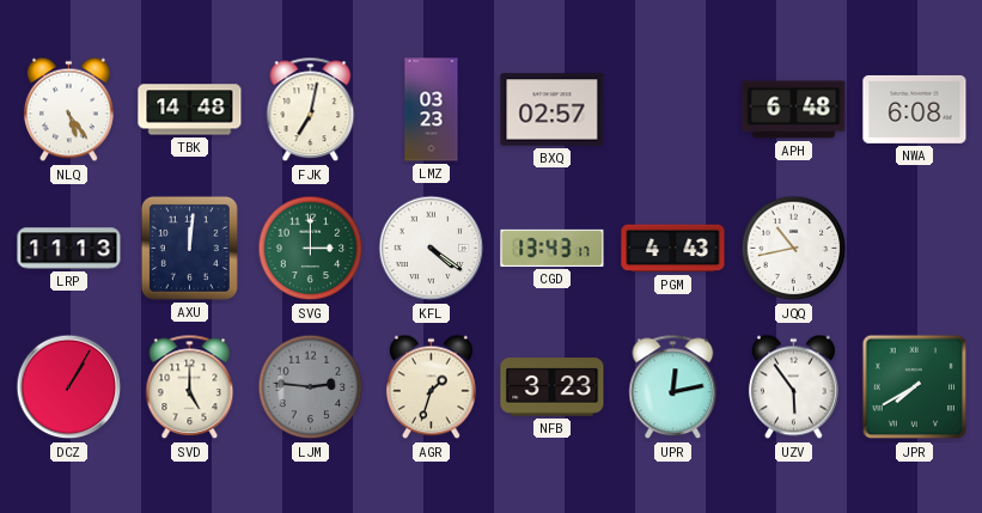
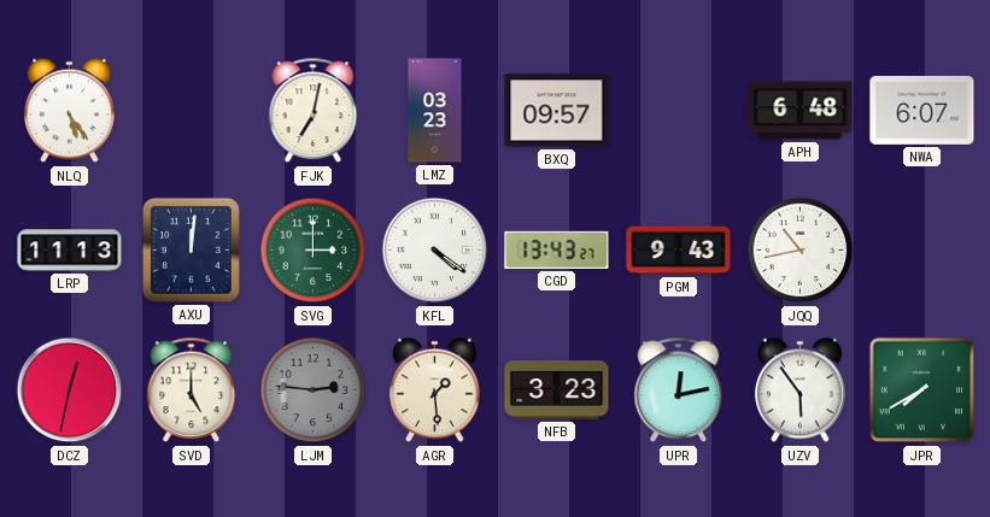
TBK: 14:48 -> none
BXQ: 02:57 -> 09:57
NWA: 6:08 -> 6:07
CGD: 13:43:17 -> 13:43:27
PGM: 4:43 -> 9:43
DCZ: 1:05 -> 12:32
AGR: 1:33 -> 1:29
